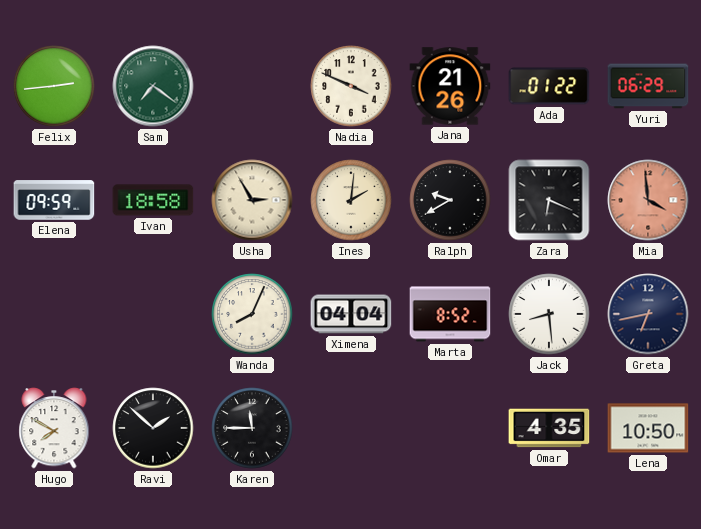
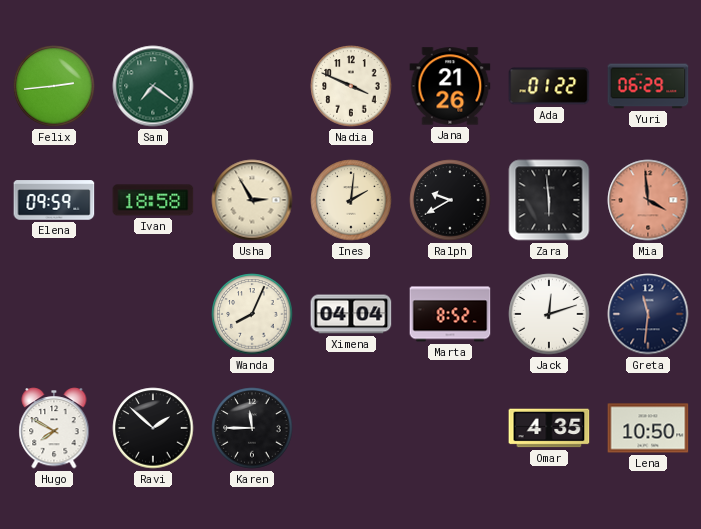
Zara: 6:19 -> 5:59
Jack: 8:29 -> 12:12
Greta: 6:43 -> 11:31
